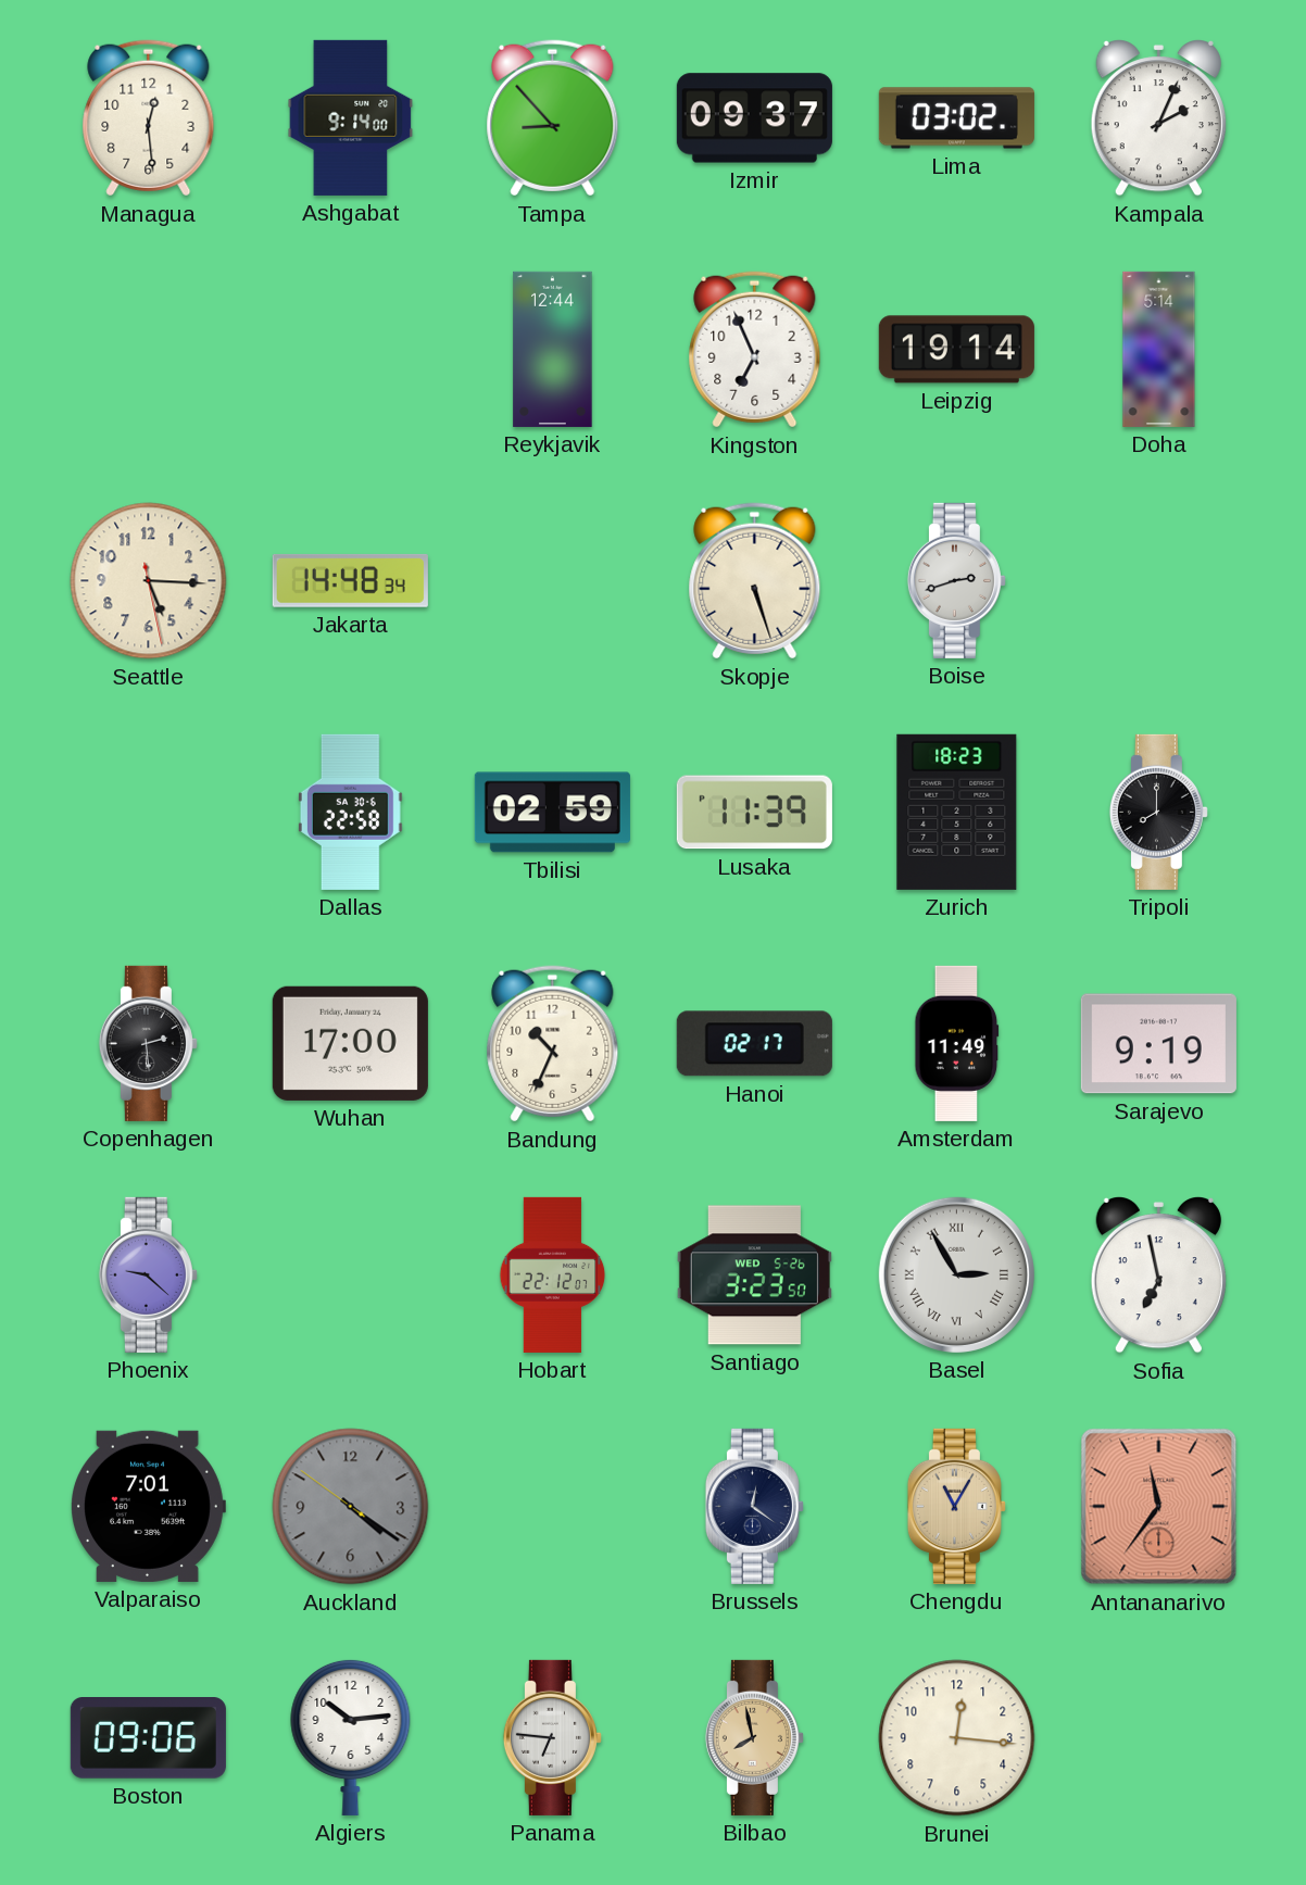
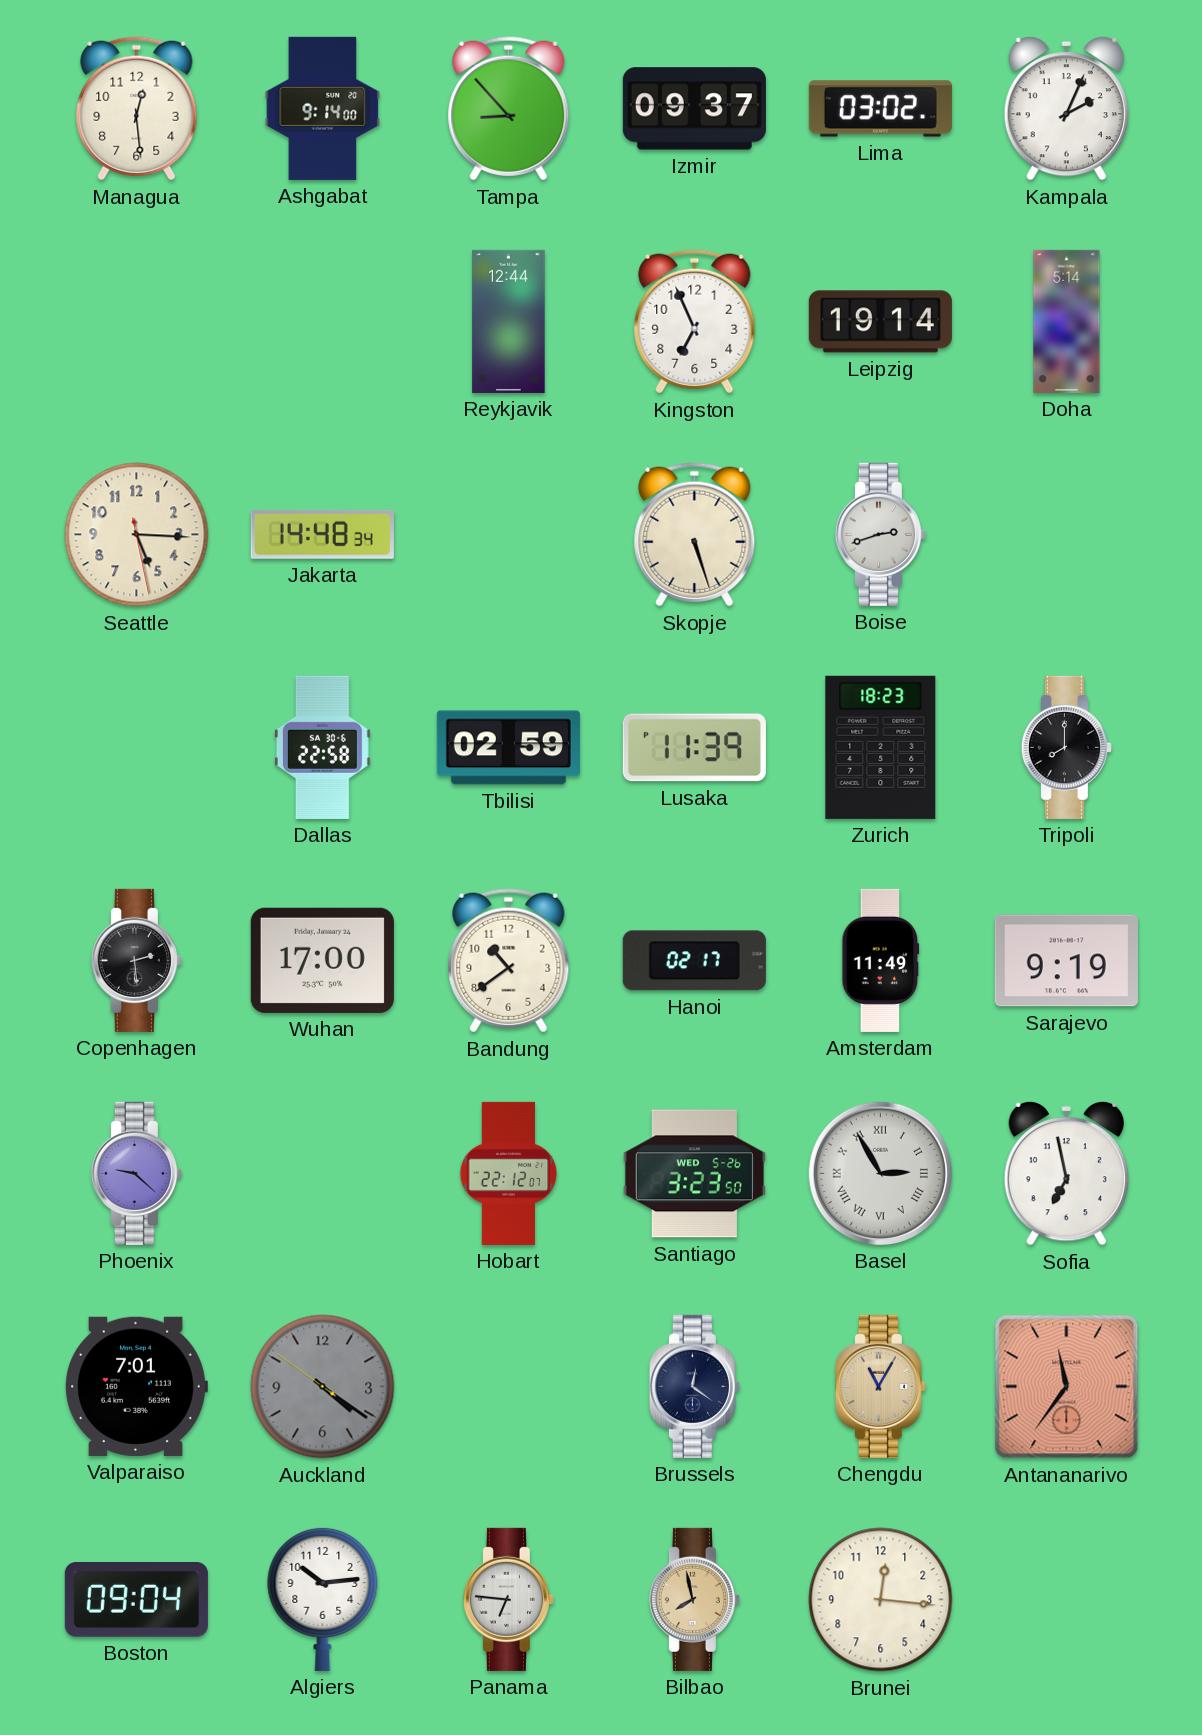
Bandung: 10:34 -> 10:39
Boston: 09:06 -> 09:04
